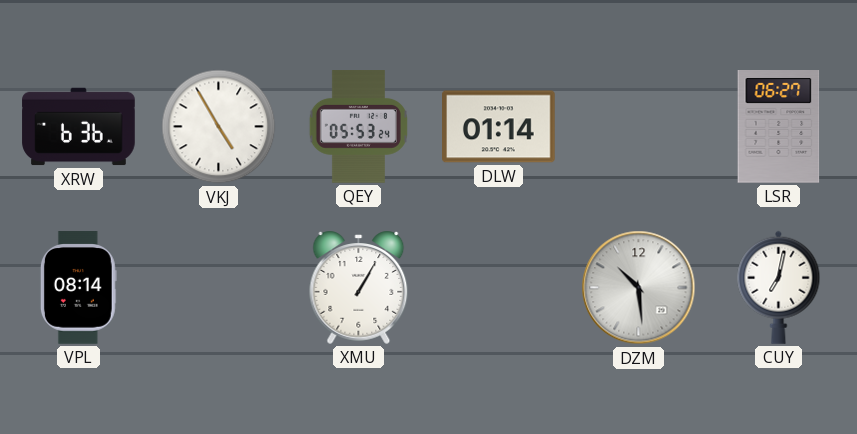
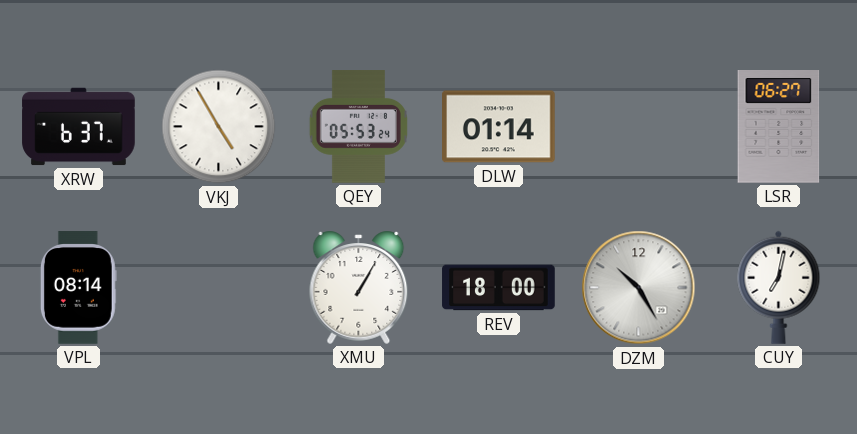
XRW: 6:36 -> 6:37
REV: none -> 18:00
DZM: 10:29 -> 10:25
